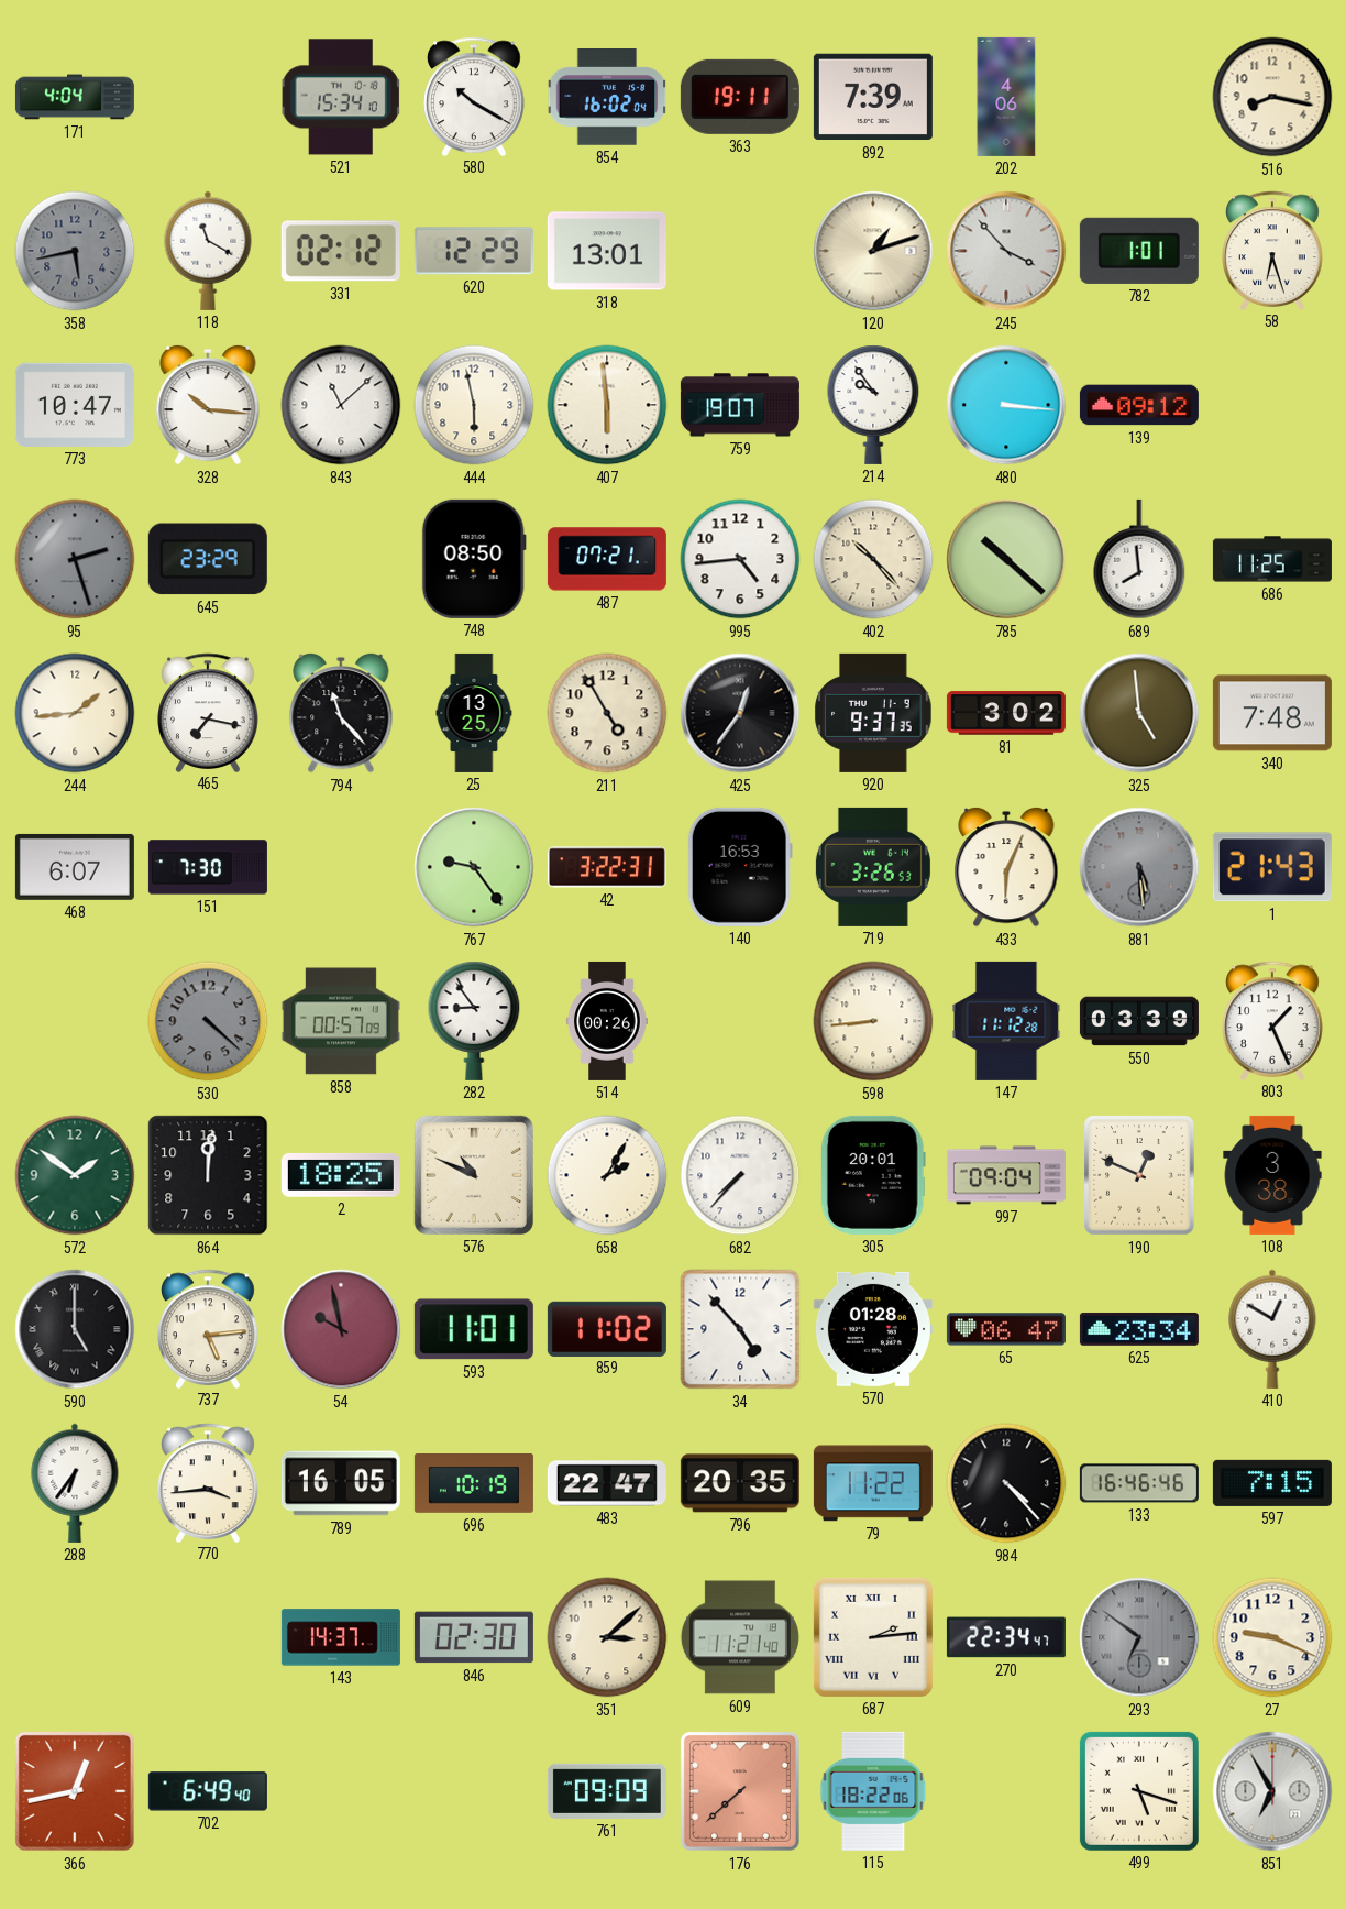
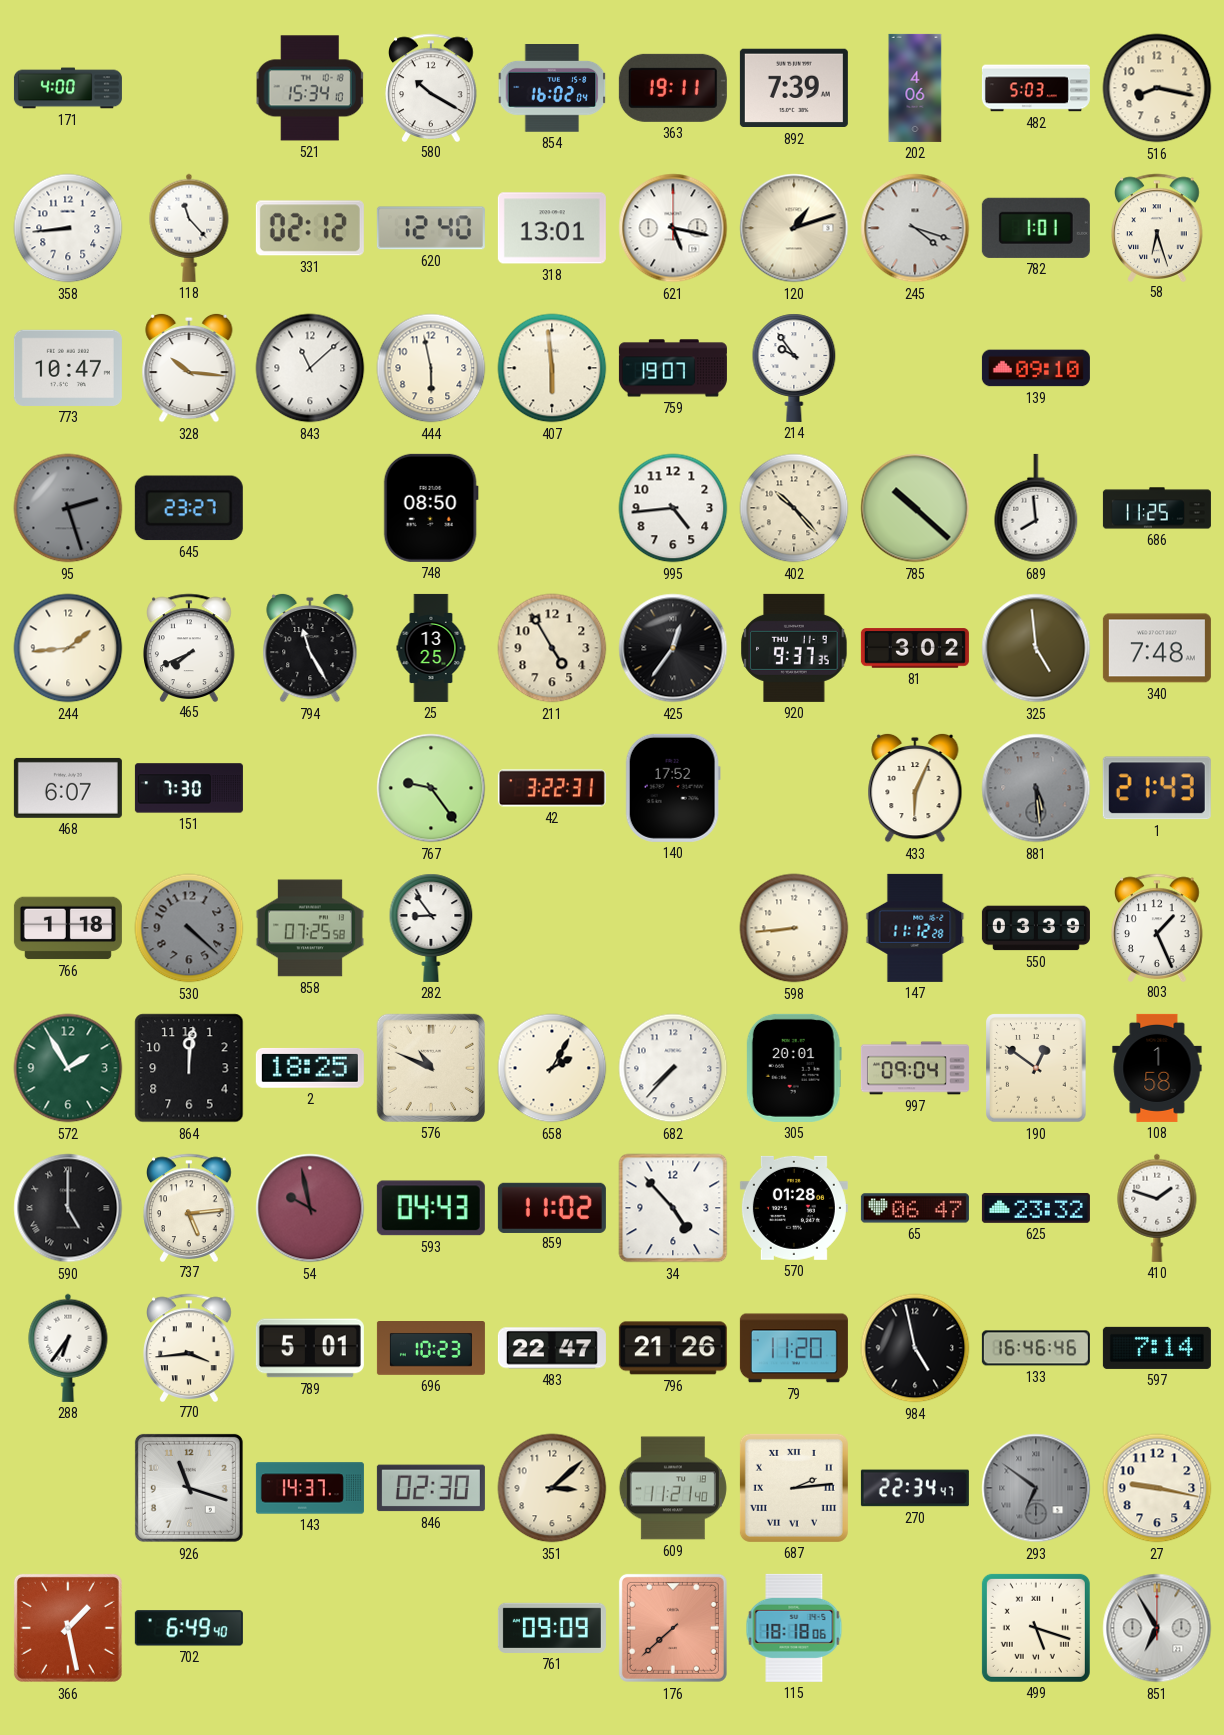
171: 4:04 -> 4:00
482: none -> 5:03
358: 5:43 -> 8:44
358 dial: grey -> white
118: 11:20 -> 11:23
620: 12:29 -> 12:40
621: none -> 5:17
245: 3:53 -> 4:18
480: 3:16 -> none
139: 09:12 -> 09:10
645: 23:29 -> 23:27
487: 07:21 -> none
465: 7:17 -> 7:41
794: 11:23 -> 11:25
140: 16:53 -> 17:52
719: 3:26 -> none
766: none -> 1:18
858: 00:57 -> 07:25
514: 00:26 -> none
572: 1:51 -> 1:55
190: 12:49 -> 12:51
108: 3:38 -> 1:58
593: 11:01 -> 04:43
625: 23:34 -> 23:32
410: 12:50 -> 1:48
789: 16:05 -> 5:01
696: 10:19 -> 10:23
796: 20:35 -> 21:26
79: 11:22 -> 11:20
984: 4:23 -> 4:58
597: 7:15 -> 7:14
926: none -> 11:18
27: 9:19 -> 9:17
366: 12:43 -> 1:28
115: 18:22 -> 18:18
